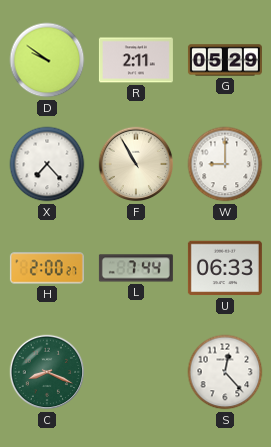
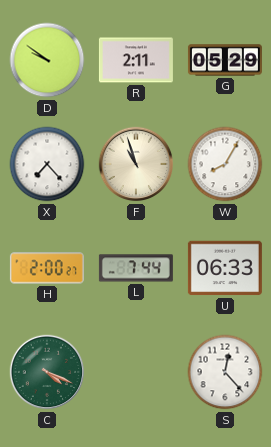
F: 10:55 -> 10:57
W: 9:00 -> 8:05
C: 8:19 -> 4:19
